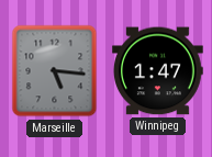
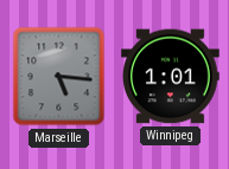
Winnipeg: 1:47 -> 1:01
